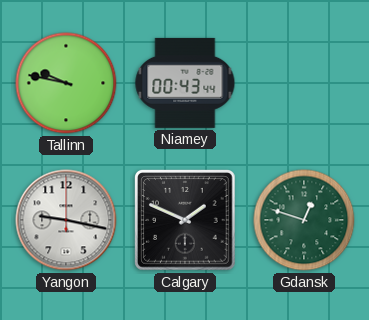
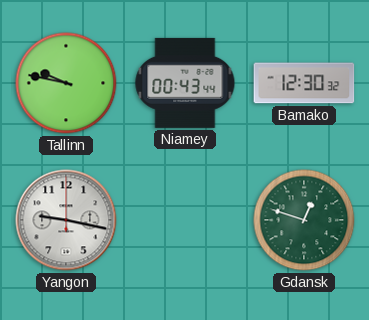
Bamako: none -> 12:30
Calgary: 1:49 -> none
